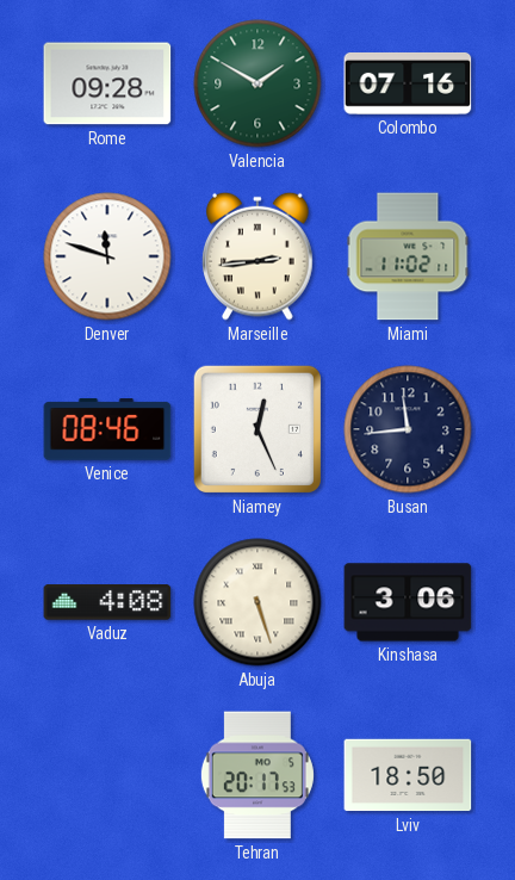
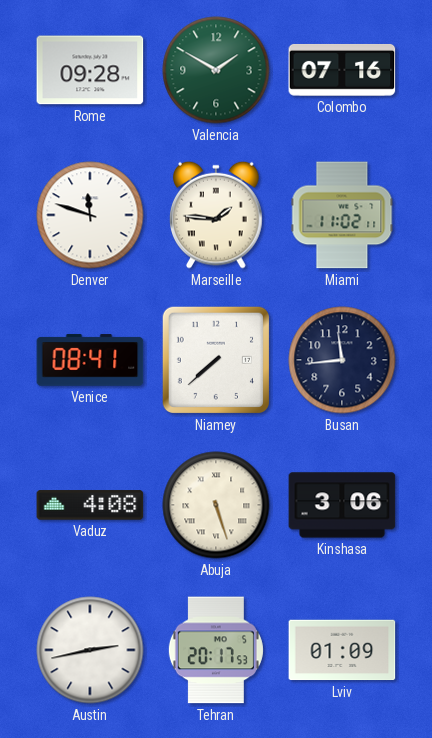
Marseille: 2:44 -> 1:46
Venice: 08:46 -> 08:41
Niamey: 12:26 -> 7:38
Austin: none -> 2:43
Lviv: 18:50 -> 01:09
